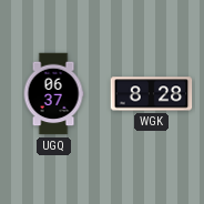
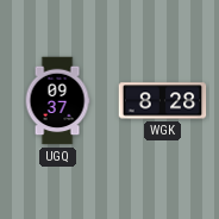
UGQ: 06:37 -> 09:37
